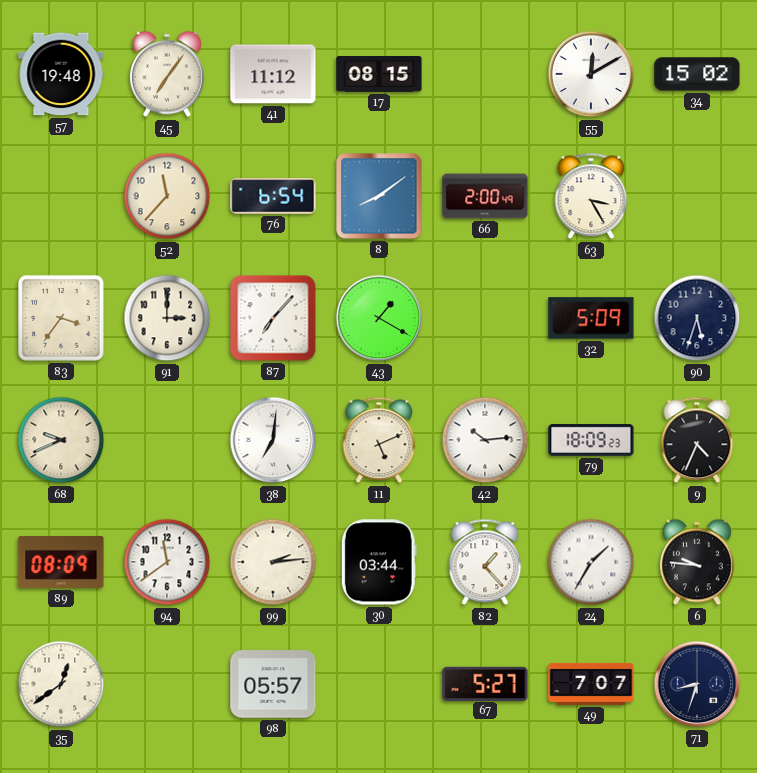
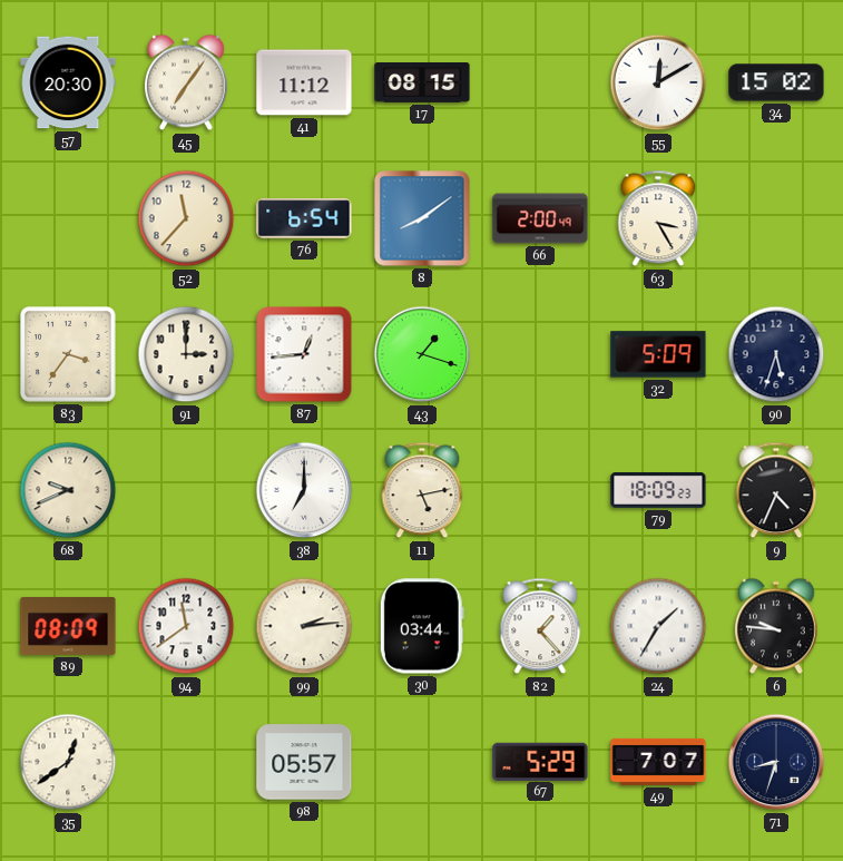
57: 19:48 -> 20:30
87: 7:07 -> 12:44
43: 1:20 -> 1:18
38: 7:01 -> 7:00
11: 5:11 -> 5:13
42: 10:14 -> none
67: 5:27 -> 5:29
